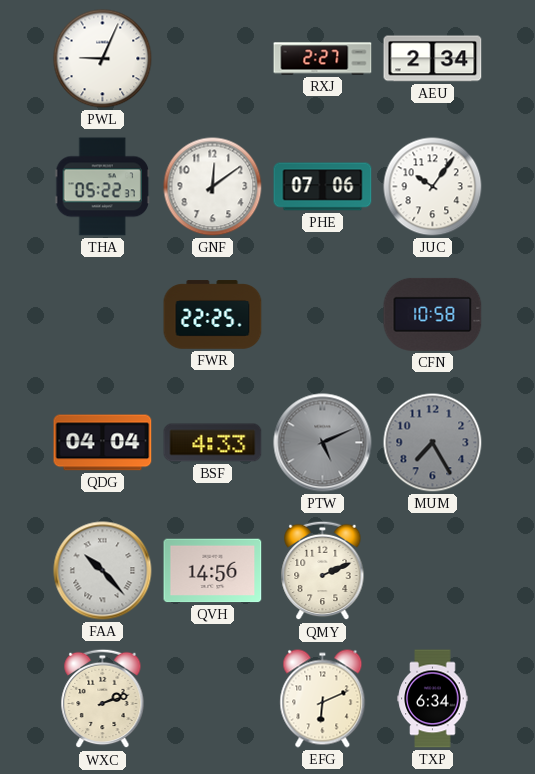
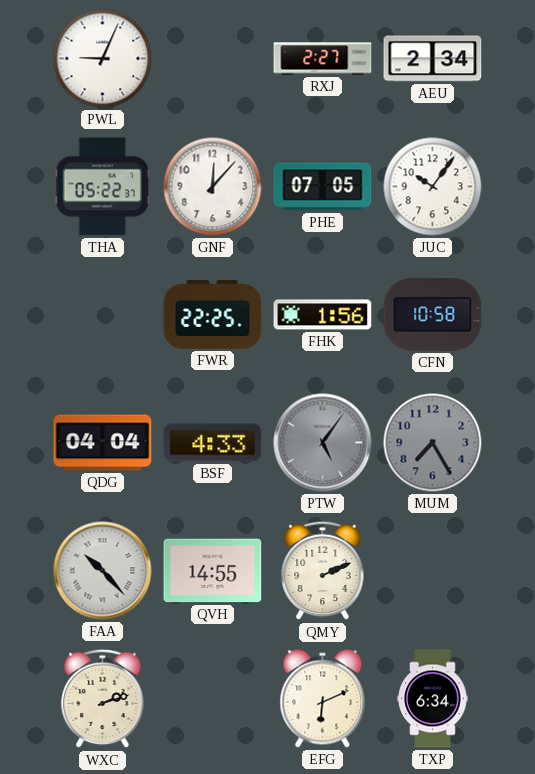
GNF: 12:09 -> 12:07
PHE: 07:06 -> 07:05
FHK: none -> 1:56
PTW: 5:11 -> 5:06
QVH: 14:56 -> 14:55
